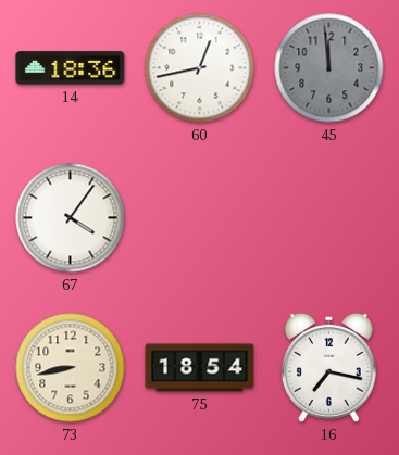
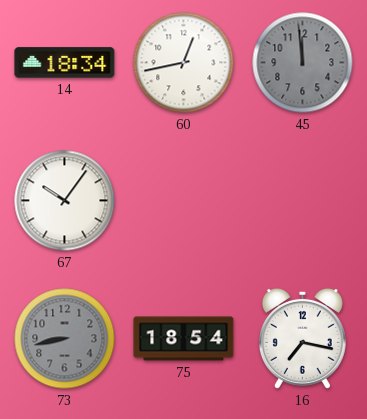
14: 18:36 -> 18:34
67: 4:06 -> 10:06
73 dial: cream -> grey
